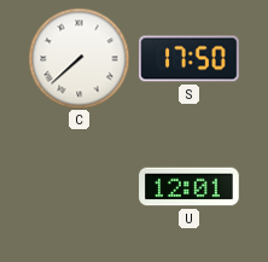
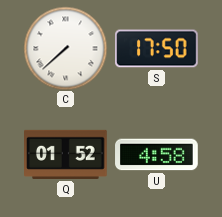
Q: none -> 01:52
U: 12:01 -> 4:58
